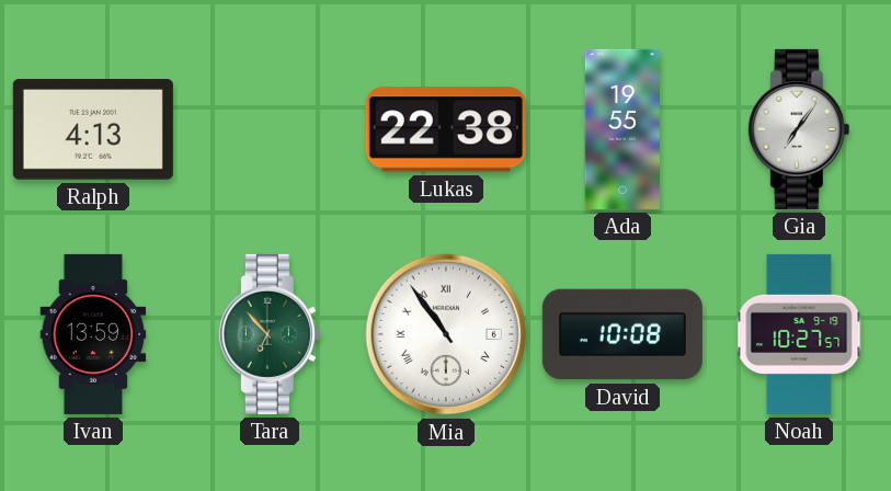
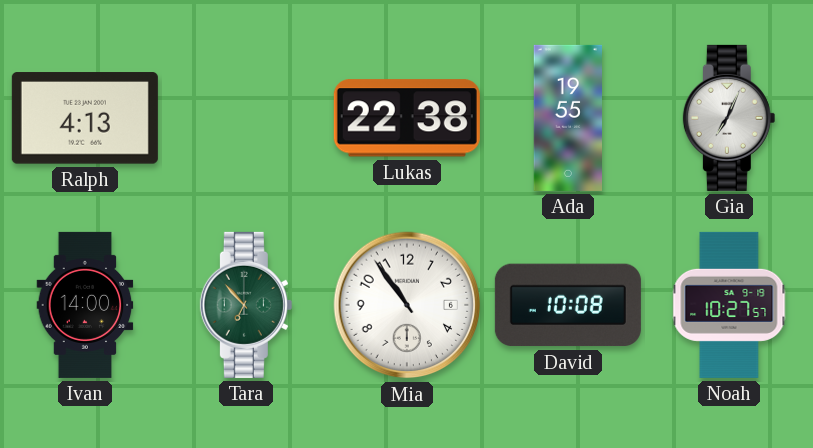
Gia: 7:06 -> 7:04
Ivan: 13:59 -> 14:00
Mia numerals: Roman -> Arabic
